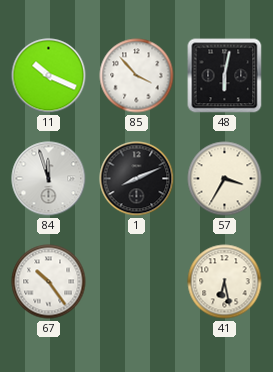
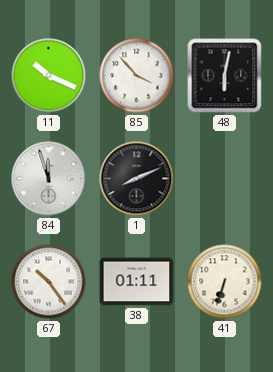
57: 3:35 -> none
38: none -> 01:11
41: 6:28 -> 6:33
